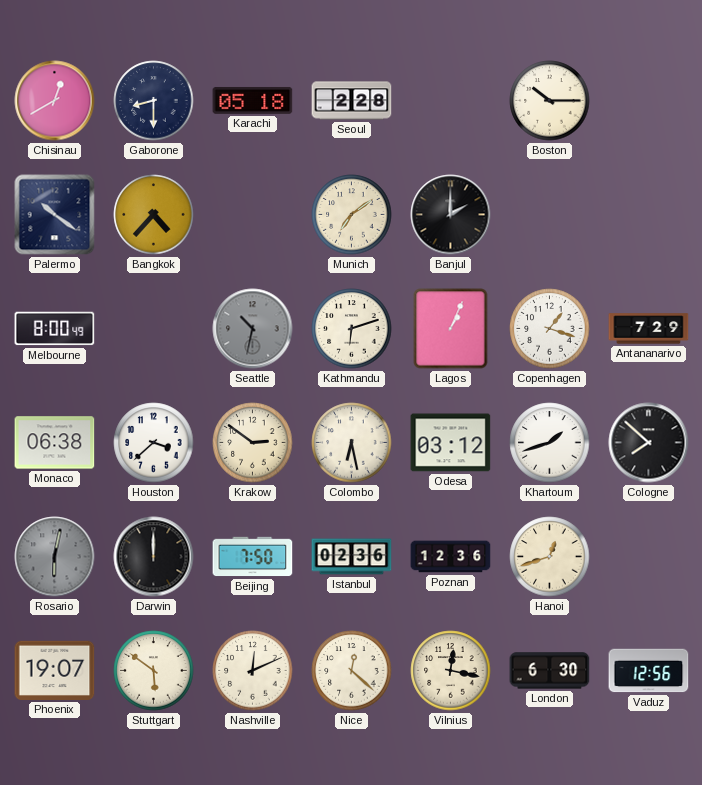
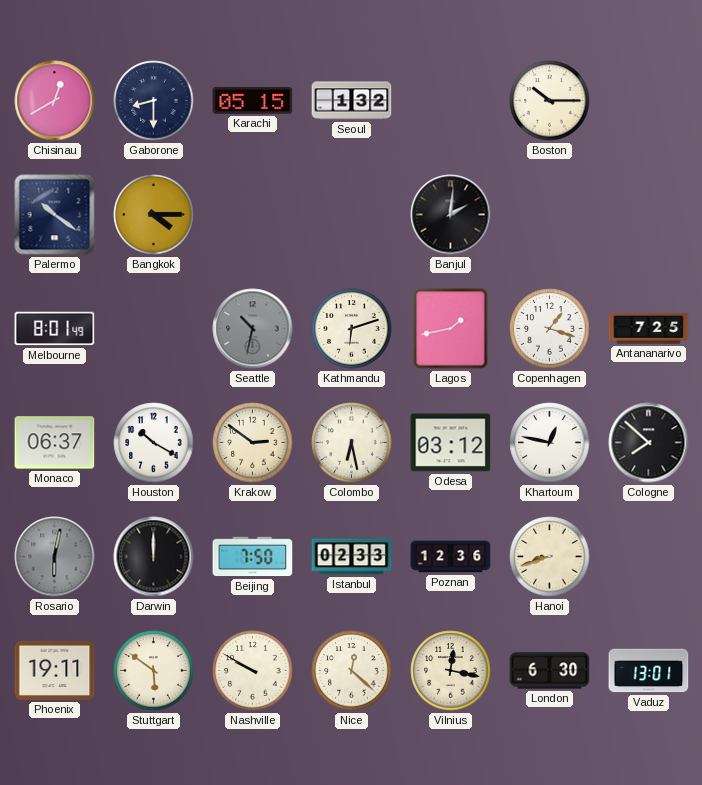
Karachi: 05:18 -> 05:15
Seoul: 2:28 -> 1:32
Bangkok: 4:37 -> 4:15
Munich: 7:09 -> none
Banjul: 2:00 -> 2:01
Melbourne: 8:00 -> 8:01
Lagos: 1:04 -> 1:43
Antananarivo: 7:29 -> 7:25
Monaco: 06:38 -> 06:37
Houston: 3:38 -> 10:20
Khartoum: 1:42 -> 12:47
Istanbul: 02:36 -> 02:33
Hanoi: 12:42 -> 8:42
Phoenix: 19:07 -> 19:11
Nashville: 12:11 -> 9:50
Vaduz: 12:56 -> 13:01
